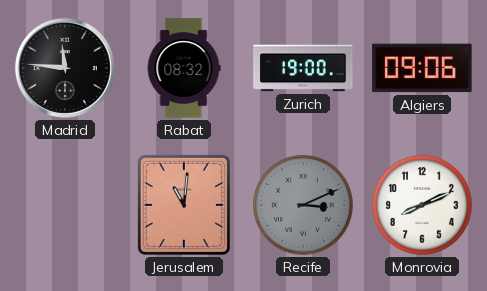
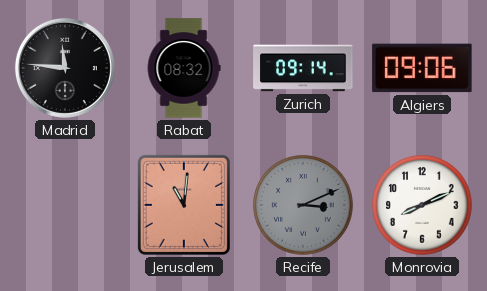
Zurich: 19:00 -> 09:14
